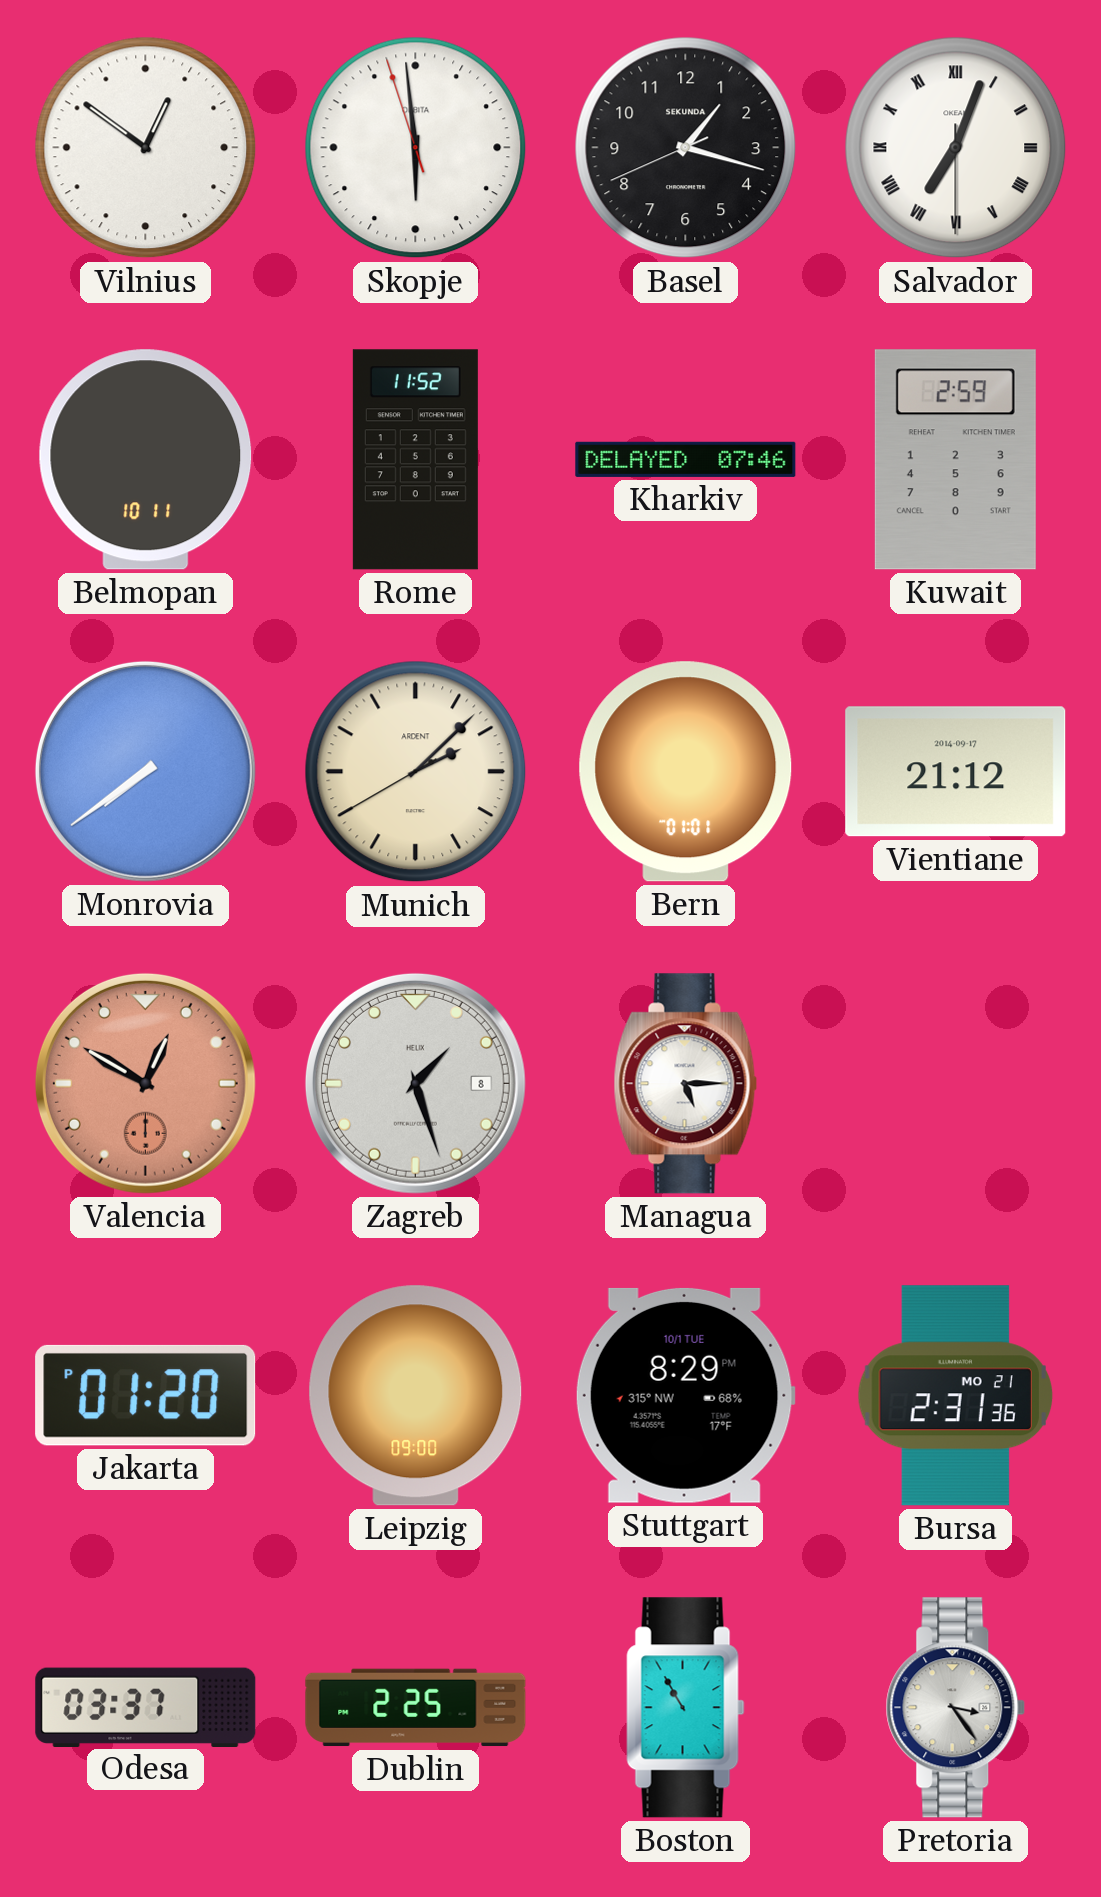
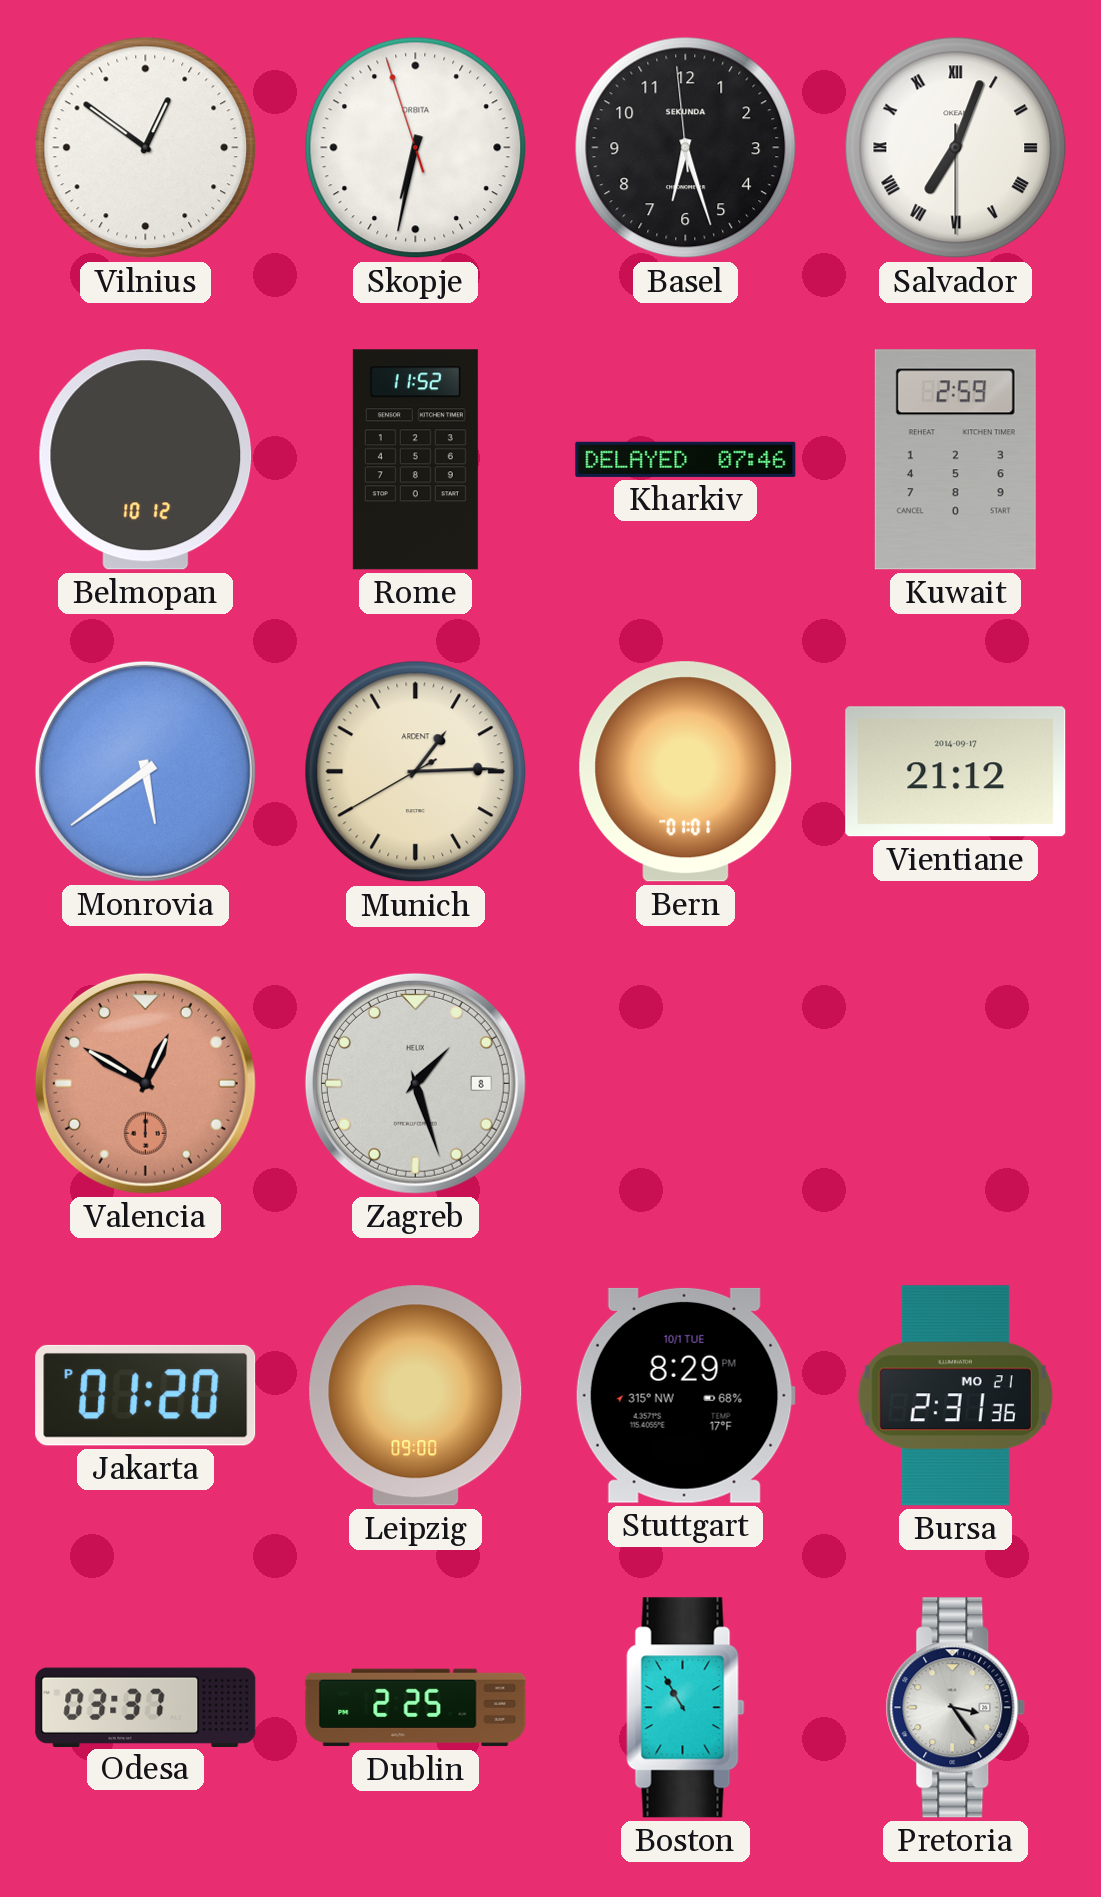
Skopje: 5:58 -> 6:31
Basel: 1:17 -> 6:26
Belmopan: 10:11 -> 10:12
Monrovia: 7:39 -> 5:39
Munich: 2:07 -> 1:14
Managua: 5:15 -> none
